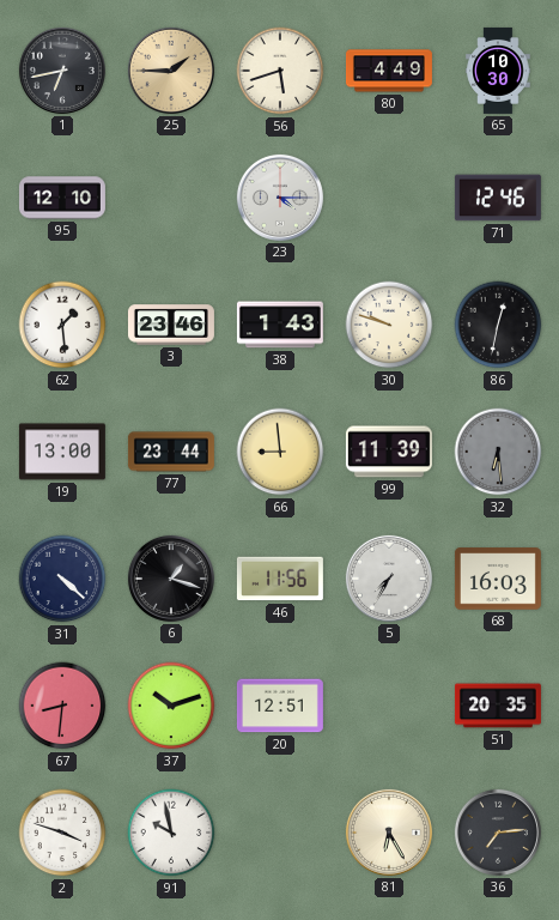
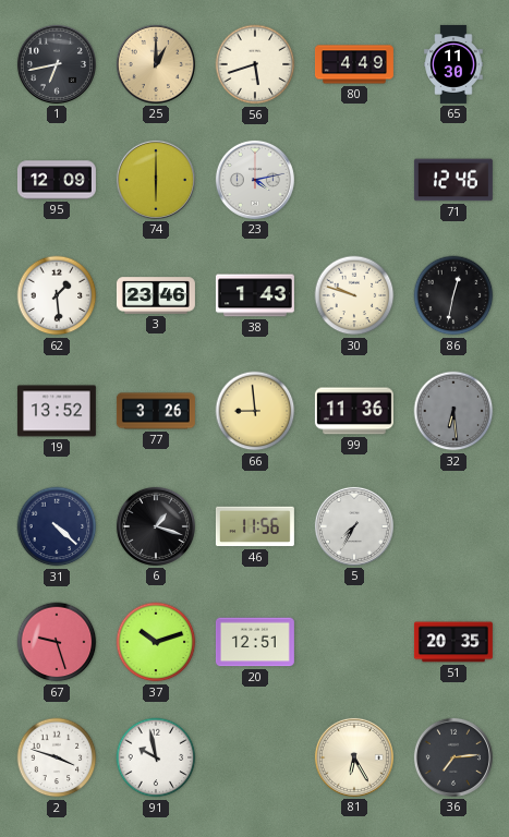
25: 1:45 -> 1:00
65: 10:30 -> 11:30
95: 12:10 -> 12:09
74: none -> 6:00
23: 4:15 -> 4:13
19: 13:00 -> 13:52
77: 23:44 -> 3:26
99: 11:39 -> 11:36
68: 16:03 -> none
67: 8:31 -> 9:27
